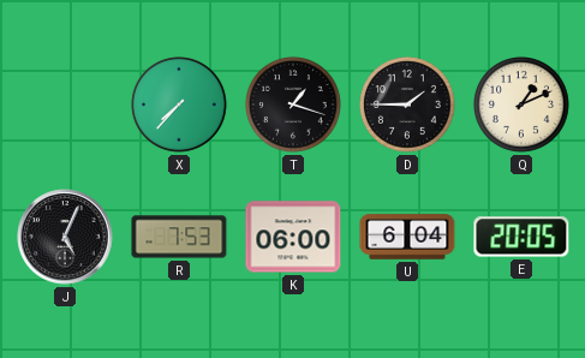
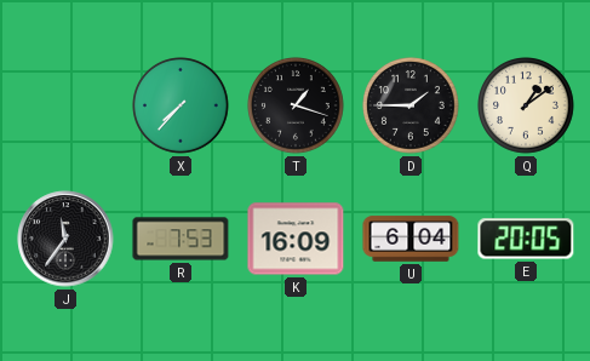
Q: 1:11 -> 1:09
J: 5:04 -> 11:36
K: 06:00 -> 16:09
